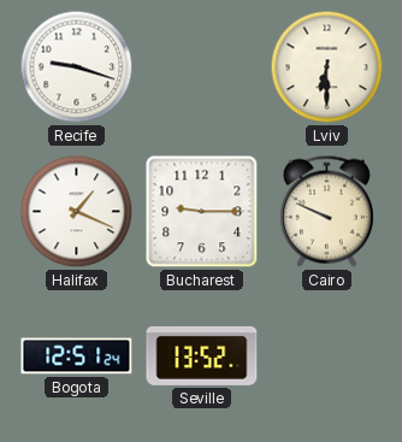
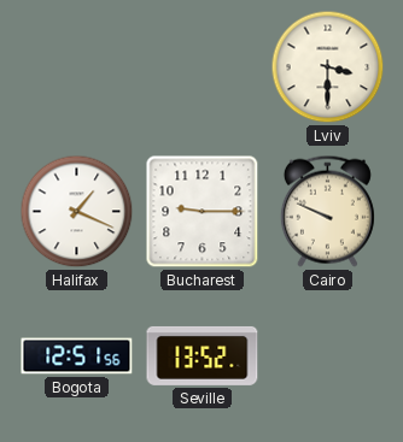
Recife: 9:18 -> none
Lviv: 6:30 -> 3:30
Bogota: 12:51:24 -> 12:51:56
